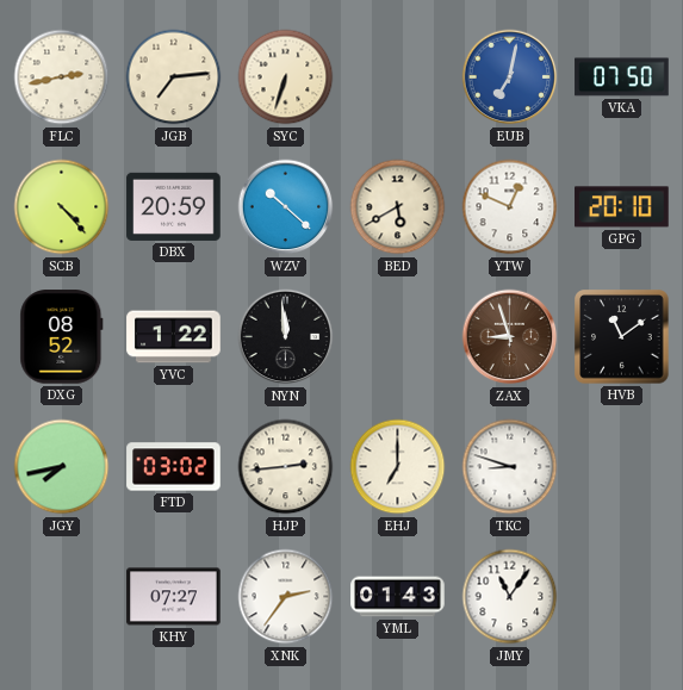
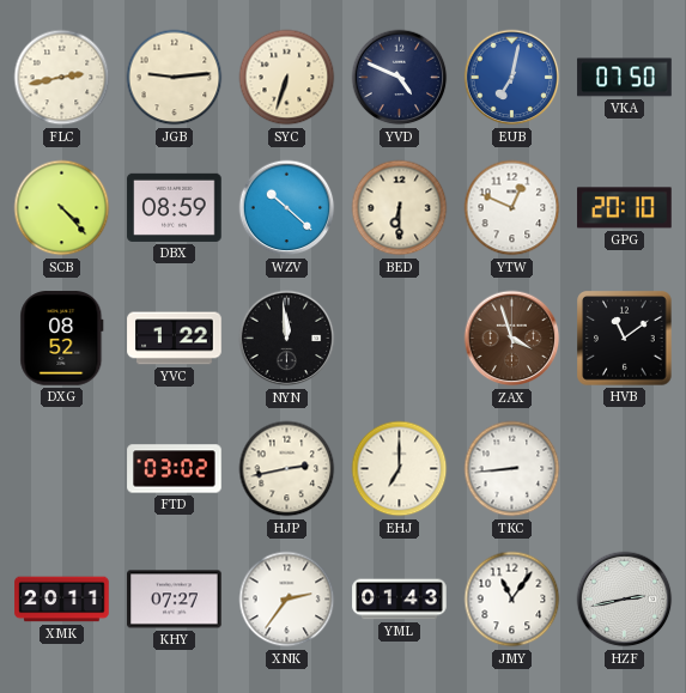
JGB: 7:14 -> 9:14
YVD: none -> 4:49
DBX: 20:59 -> 08:59
BED: 5:40 -> 6:30
ZAX: 8:57 -> 3:57
JGY: 7:43 -> none
HJP: 2:44 -> 2:43
TKC: 8:48 -> 8:44
XMK: none -> 20:11
HZF: none -> 2:43
